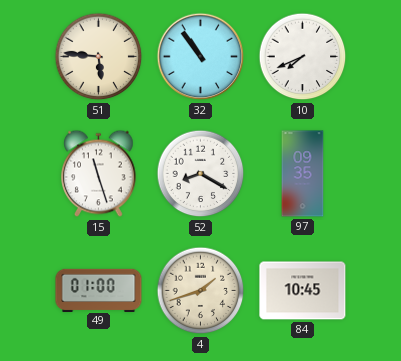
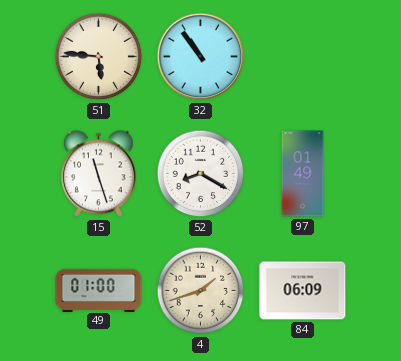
10: 7:41 -> none
97: 09:35 -> 01:49
84: 10:45 -> 06:09
